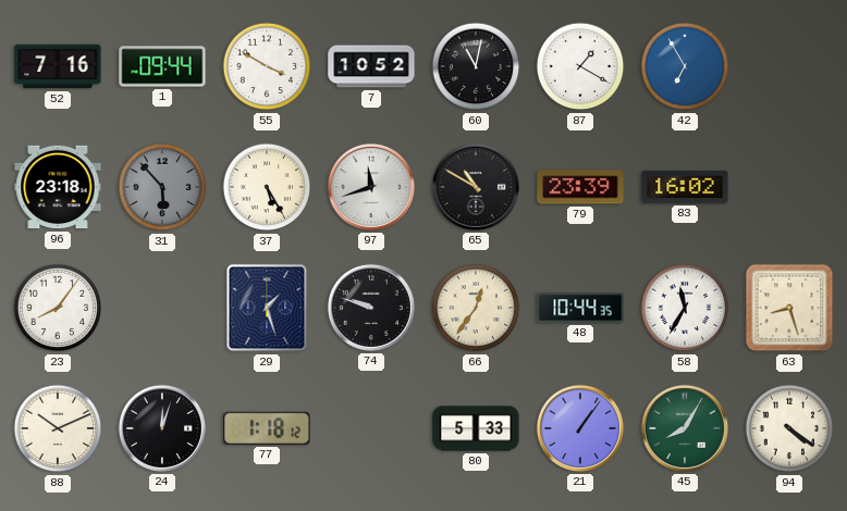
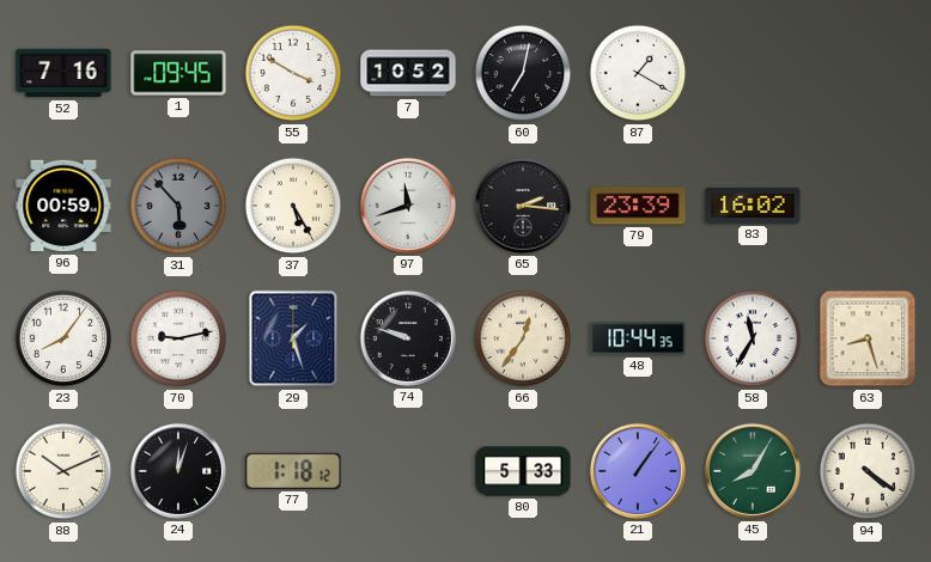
1: 09:44 -> 09:45
60: 11:02 -> 7:02
42: 6:55 -> none
96: 23:18 -> 00:59
65: 10:50 -> 2:16
70: none -> 9:13
